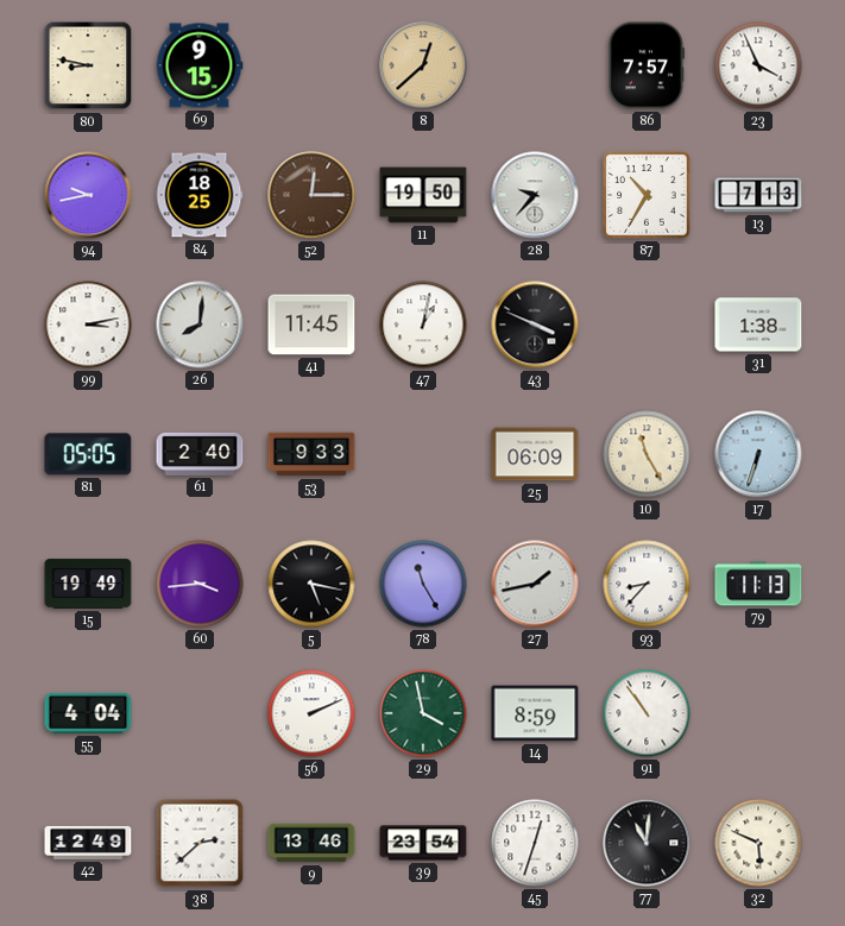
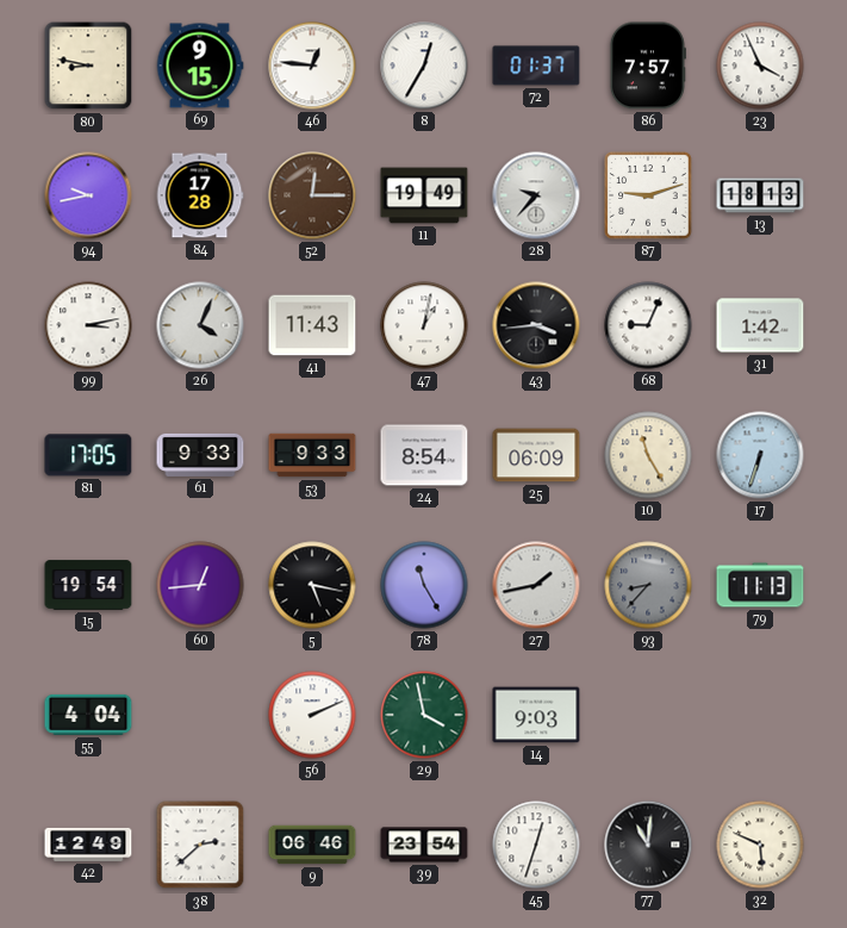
46: none -> 12:46
8: 12:38 -> 12:35
8 dial: champagne -> white
72: none -> 01:37
84: 18:25 -> 17:28
11: 19:50 -> 19:49
87: 10:35 -> 9:12
13: 7:13 -> 18:13
26: 8:01 -> 4:04
41: 11:45 -> 11:43
43: 3:49 -> 3:44
68: none -> 9:04
31: 1:38 -> 1:42
81: 05:05 -> 17:05
61: 2:40 -> 9:33
24: none -> 8:54
15: 19:49 -> 19:54
60: 3:44 -> 12:44
93 dial: white -> grey
14: 8:59 -> 9:03
91: 10:54 -> none
9: 13:46 -> 06:46
